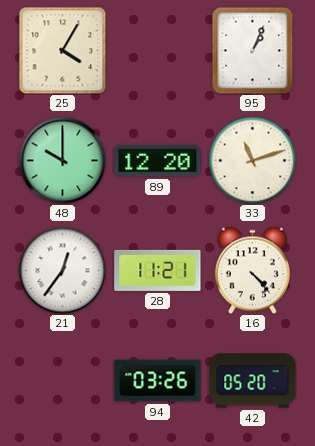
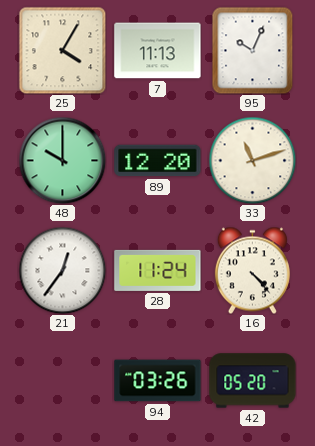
7: none -> 11:13
95: 1:04 -> 10:04
28: 11:21 -> 11:24
